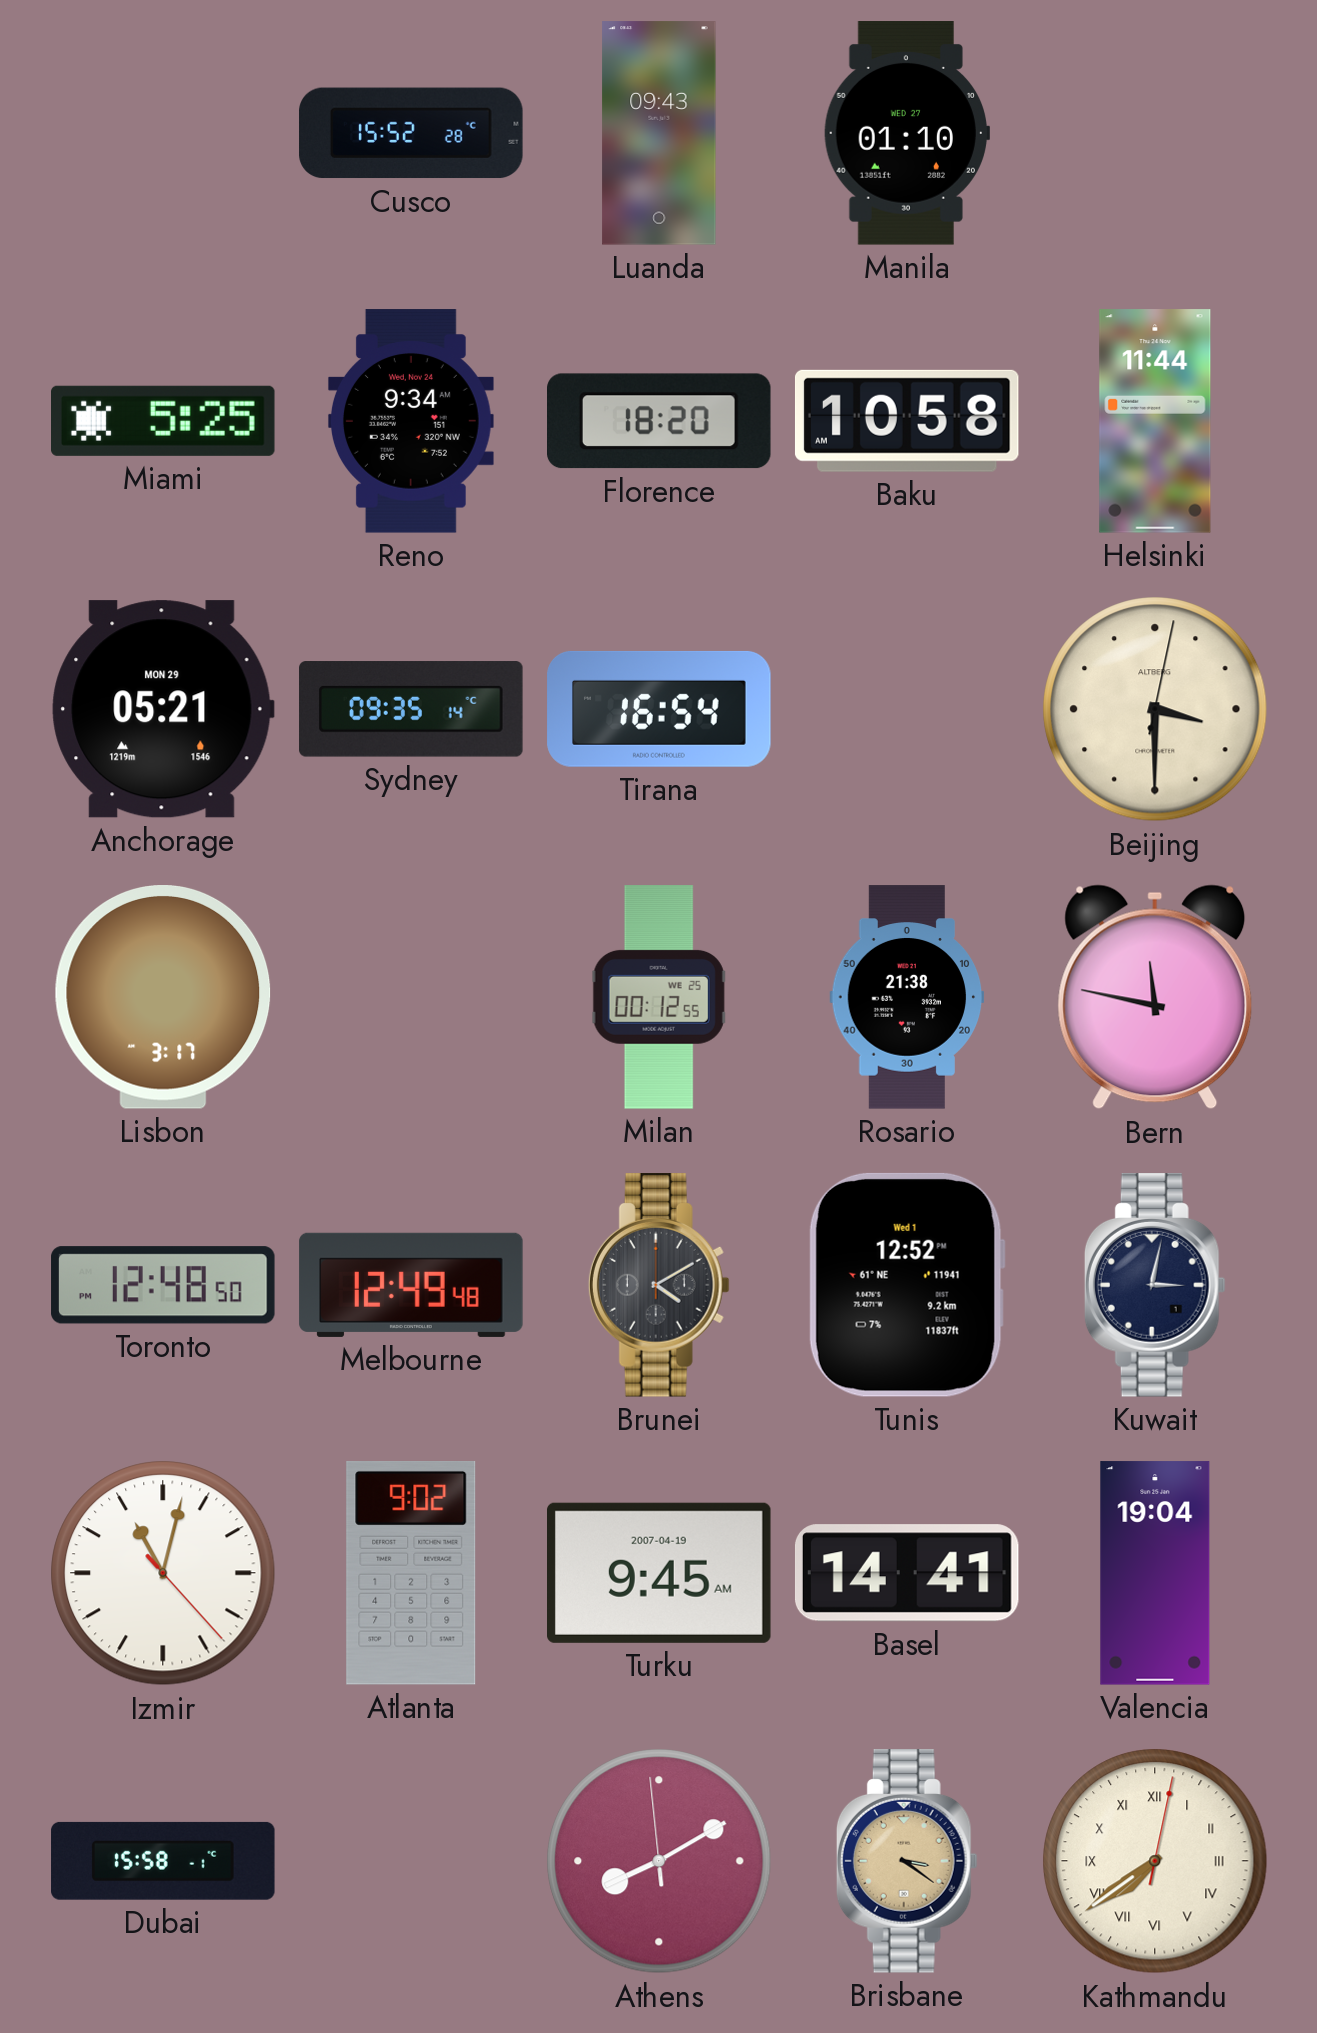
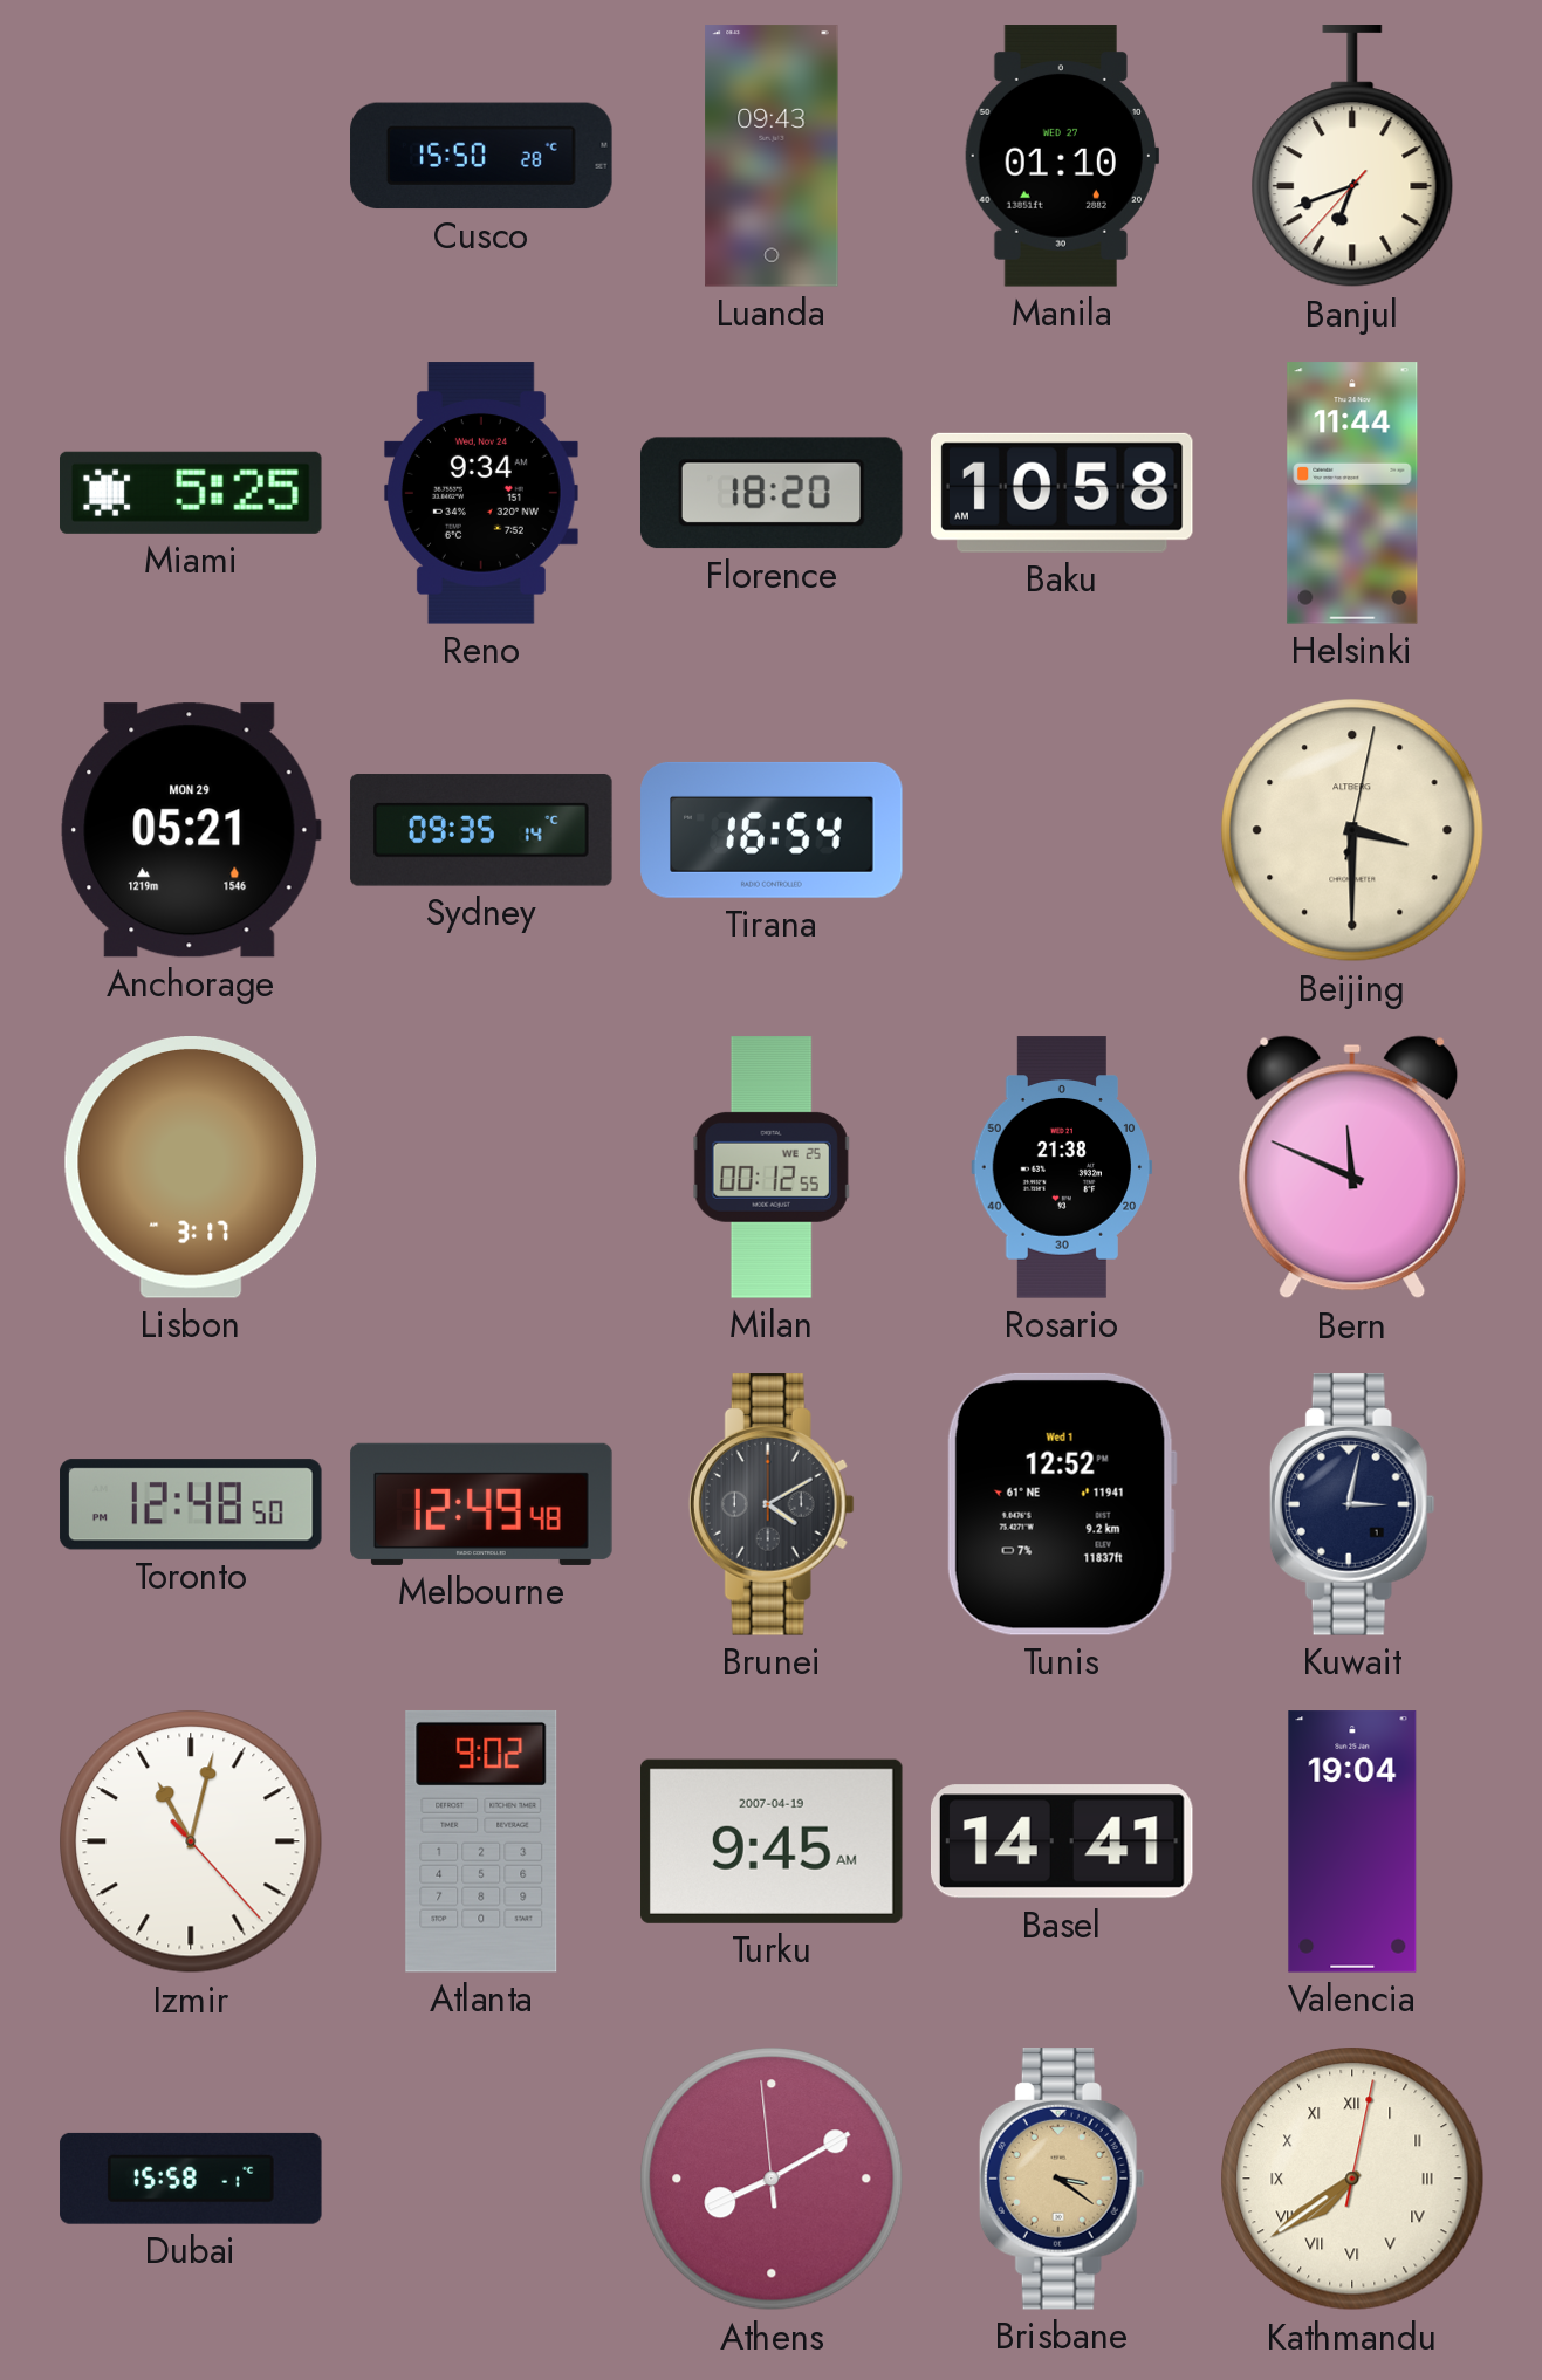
Cusco: 15:52 -> 15:50
Banjul: none -> 6:41
Bern: 11:47 -> 11:49
